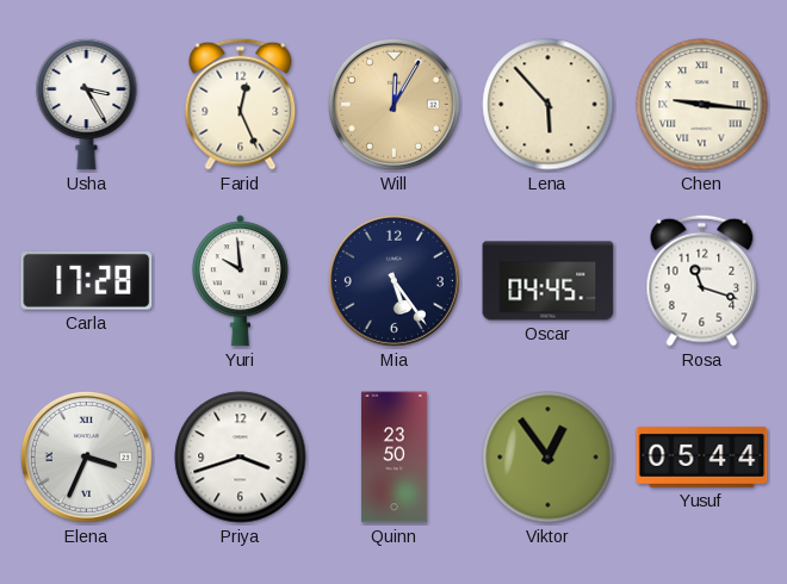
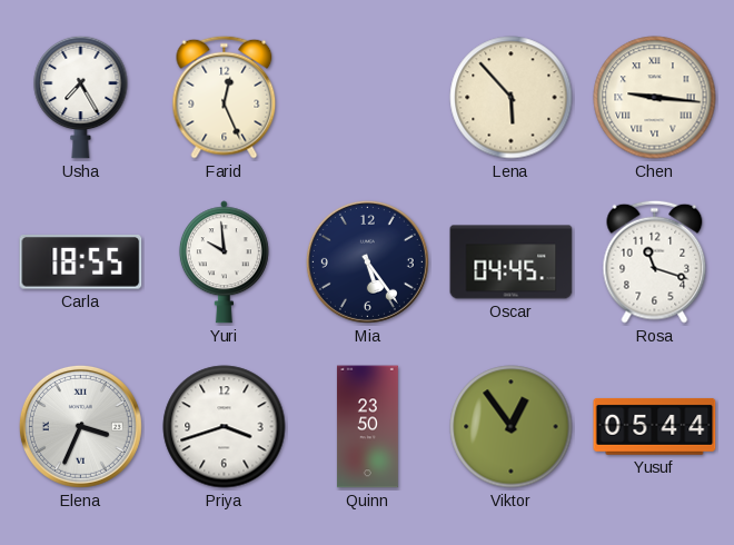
Usha: 3:25 -> 7:25
Will: 12:05 -> none
Carla: 17:28 -> 18:55
